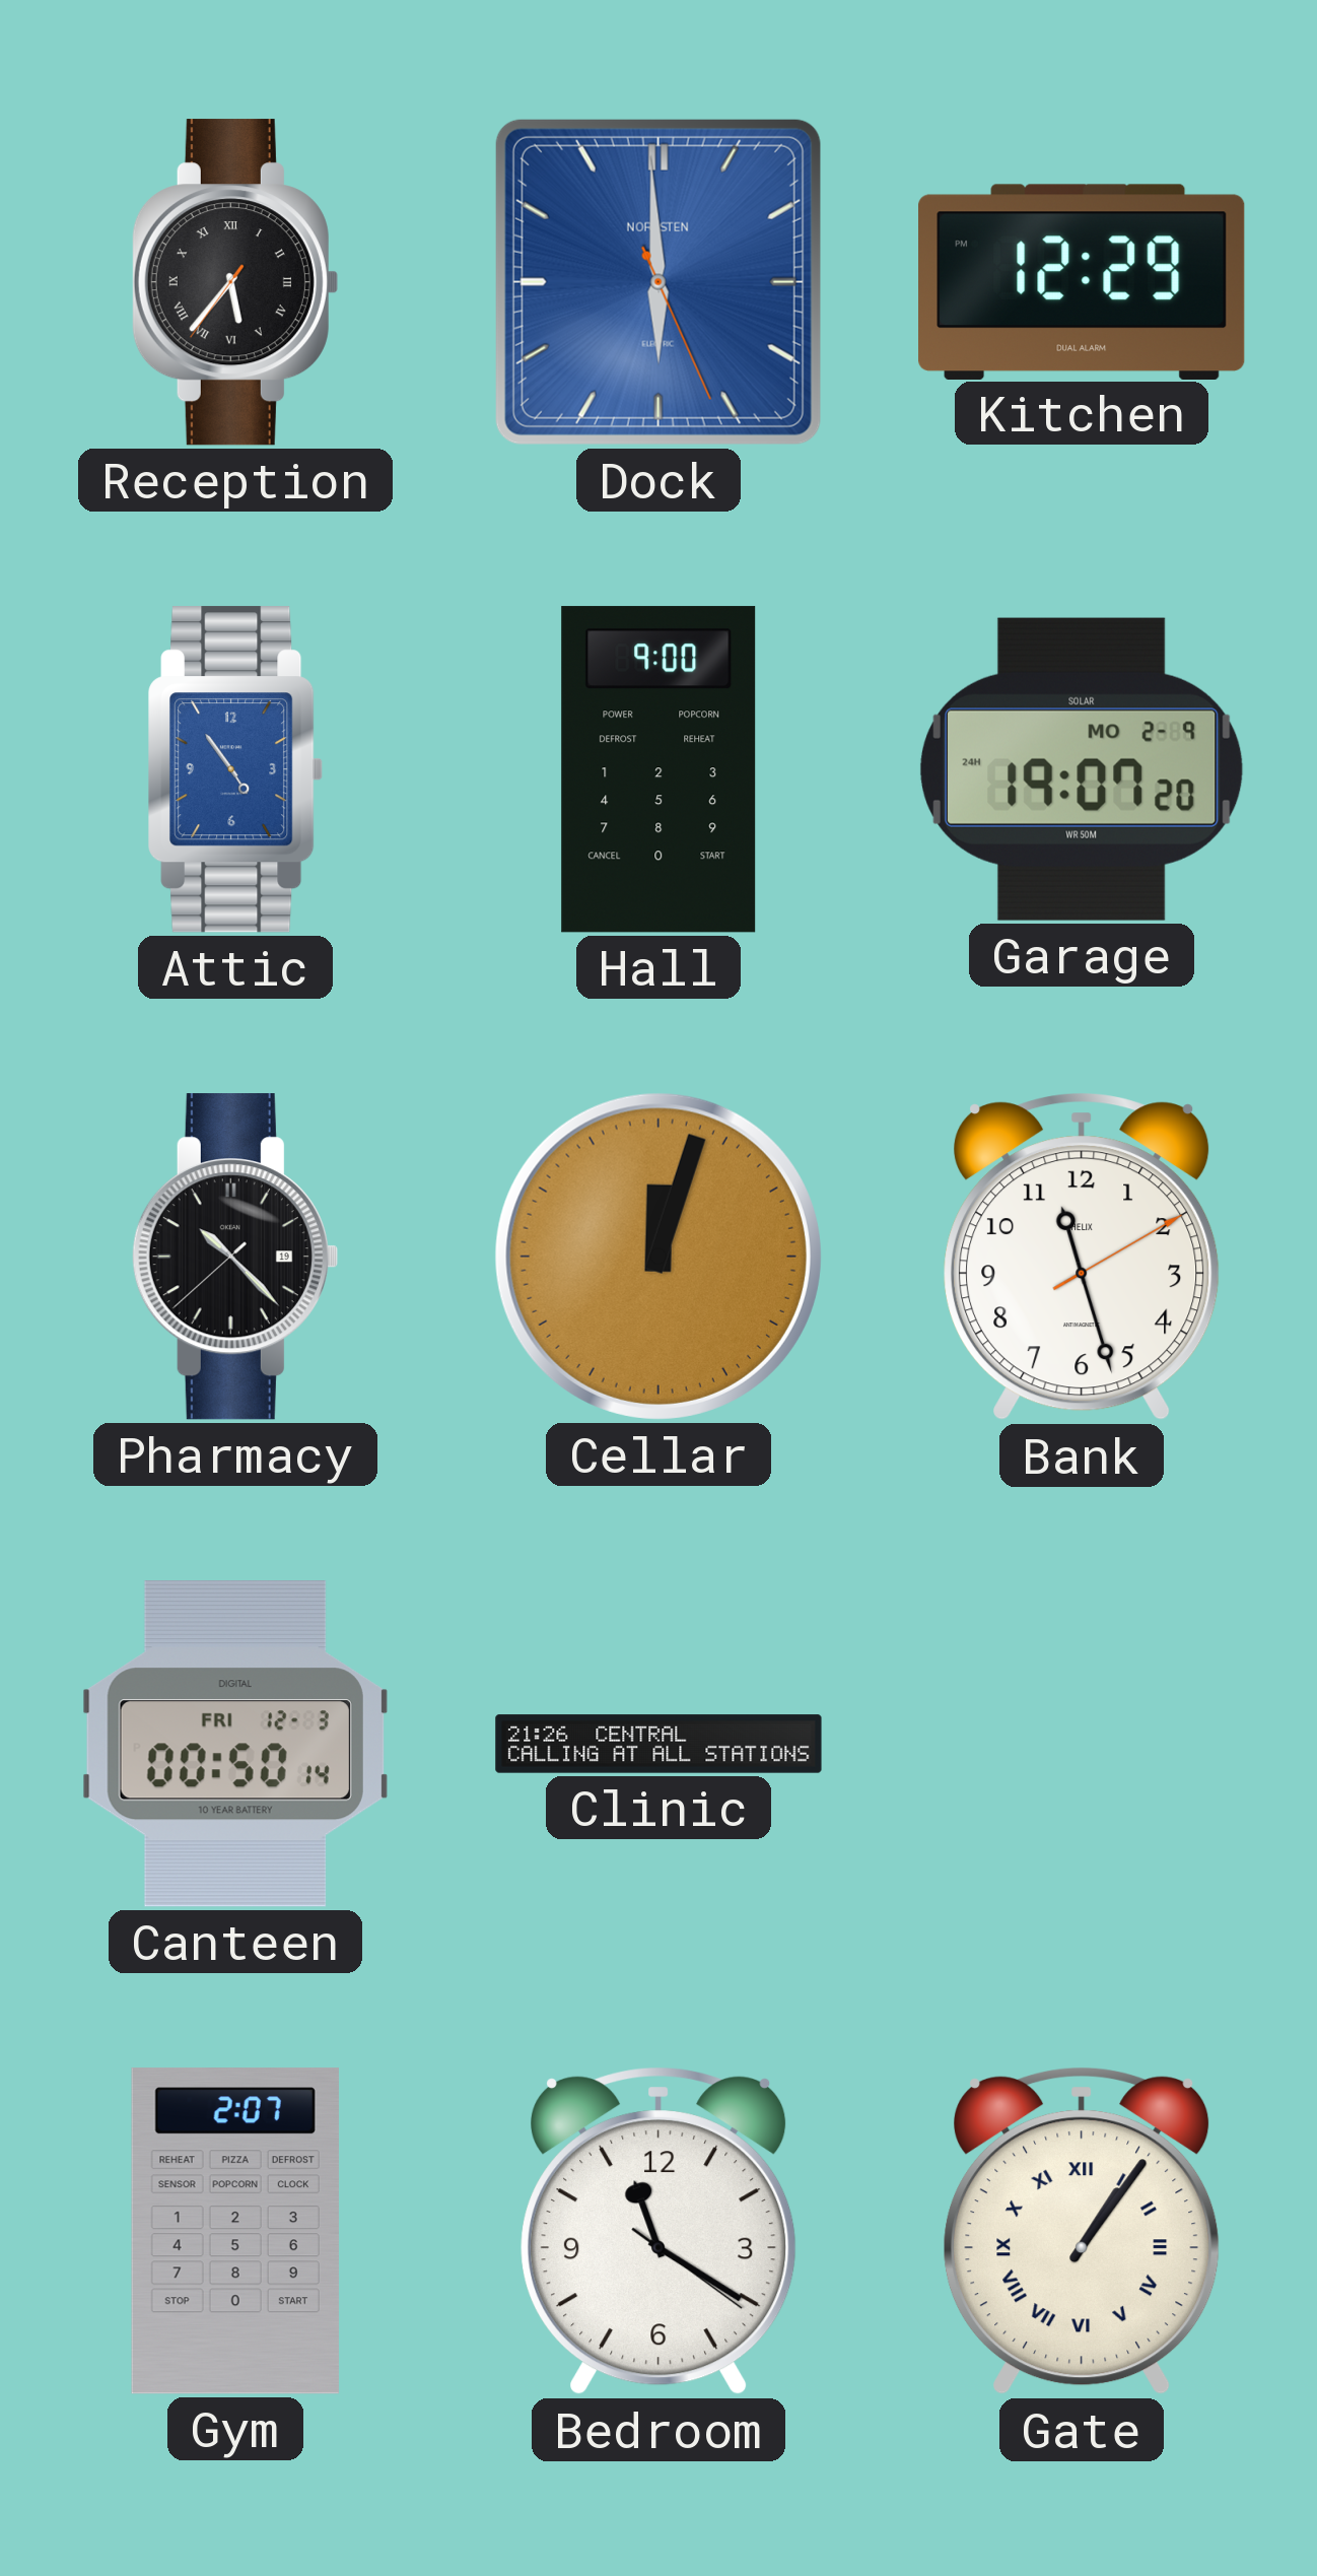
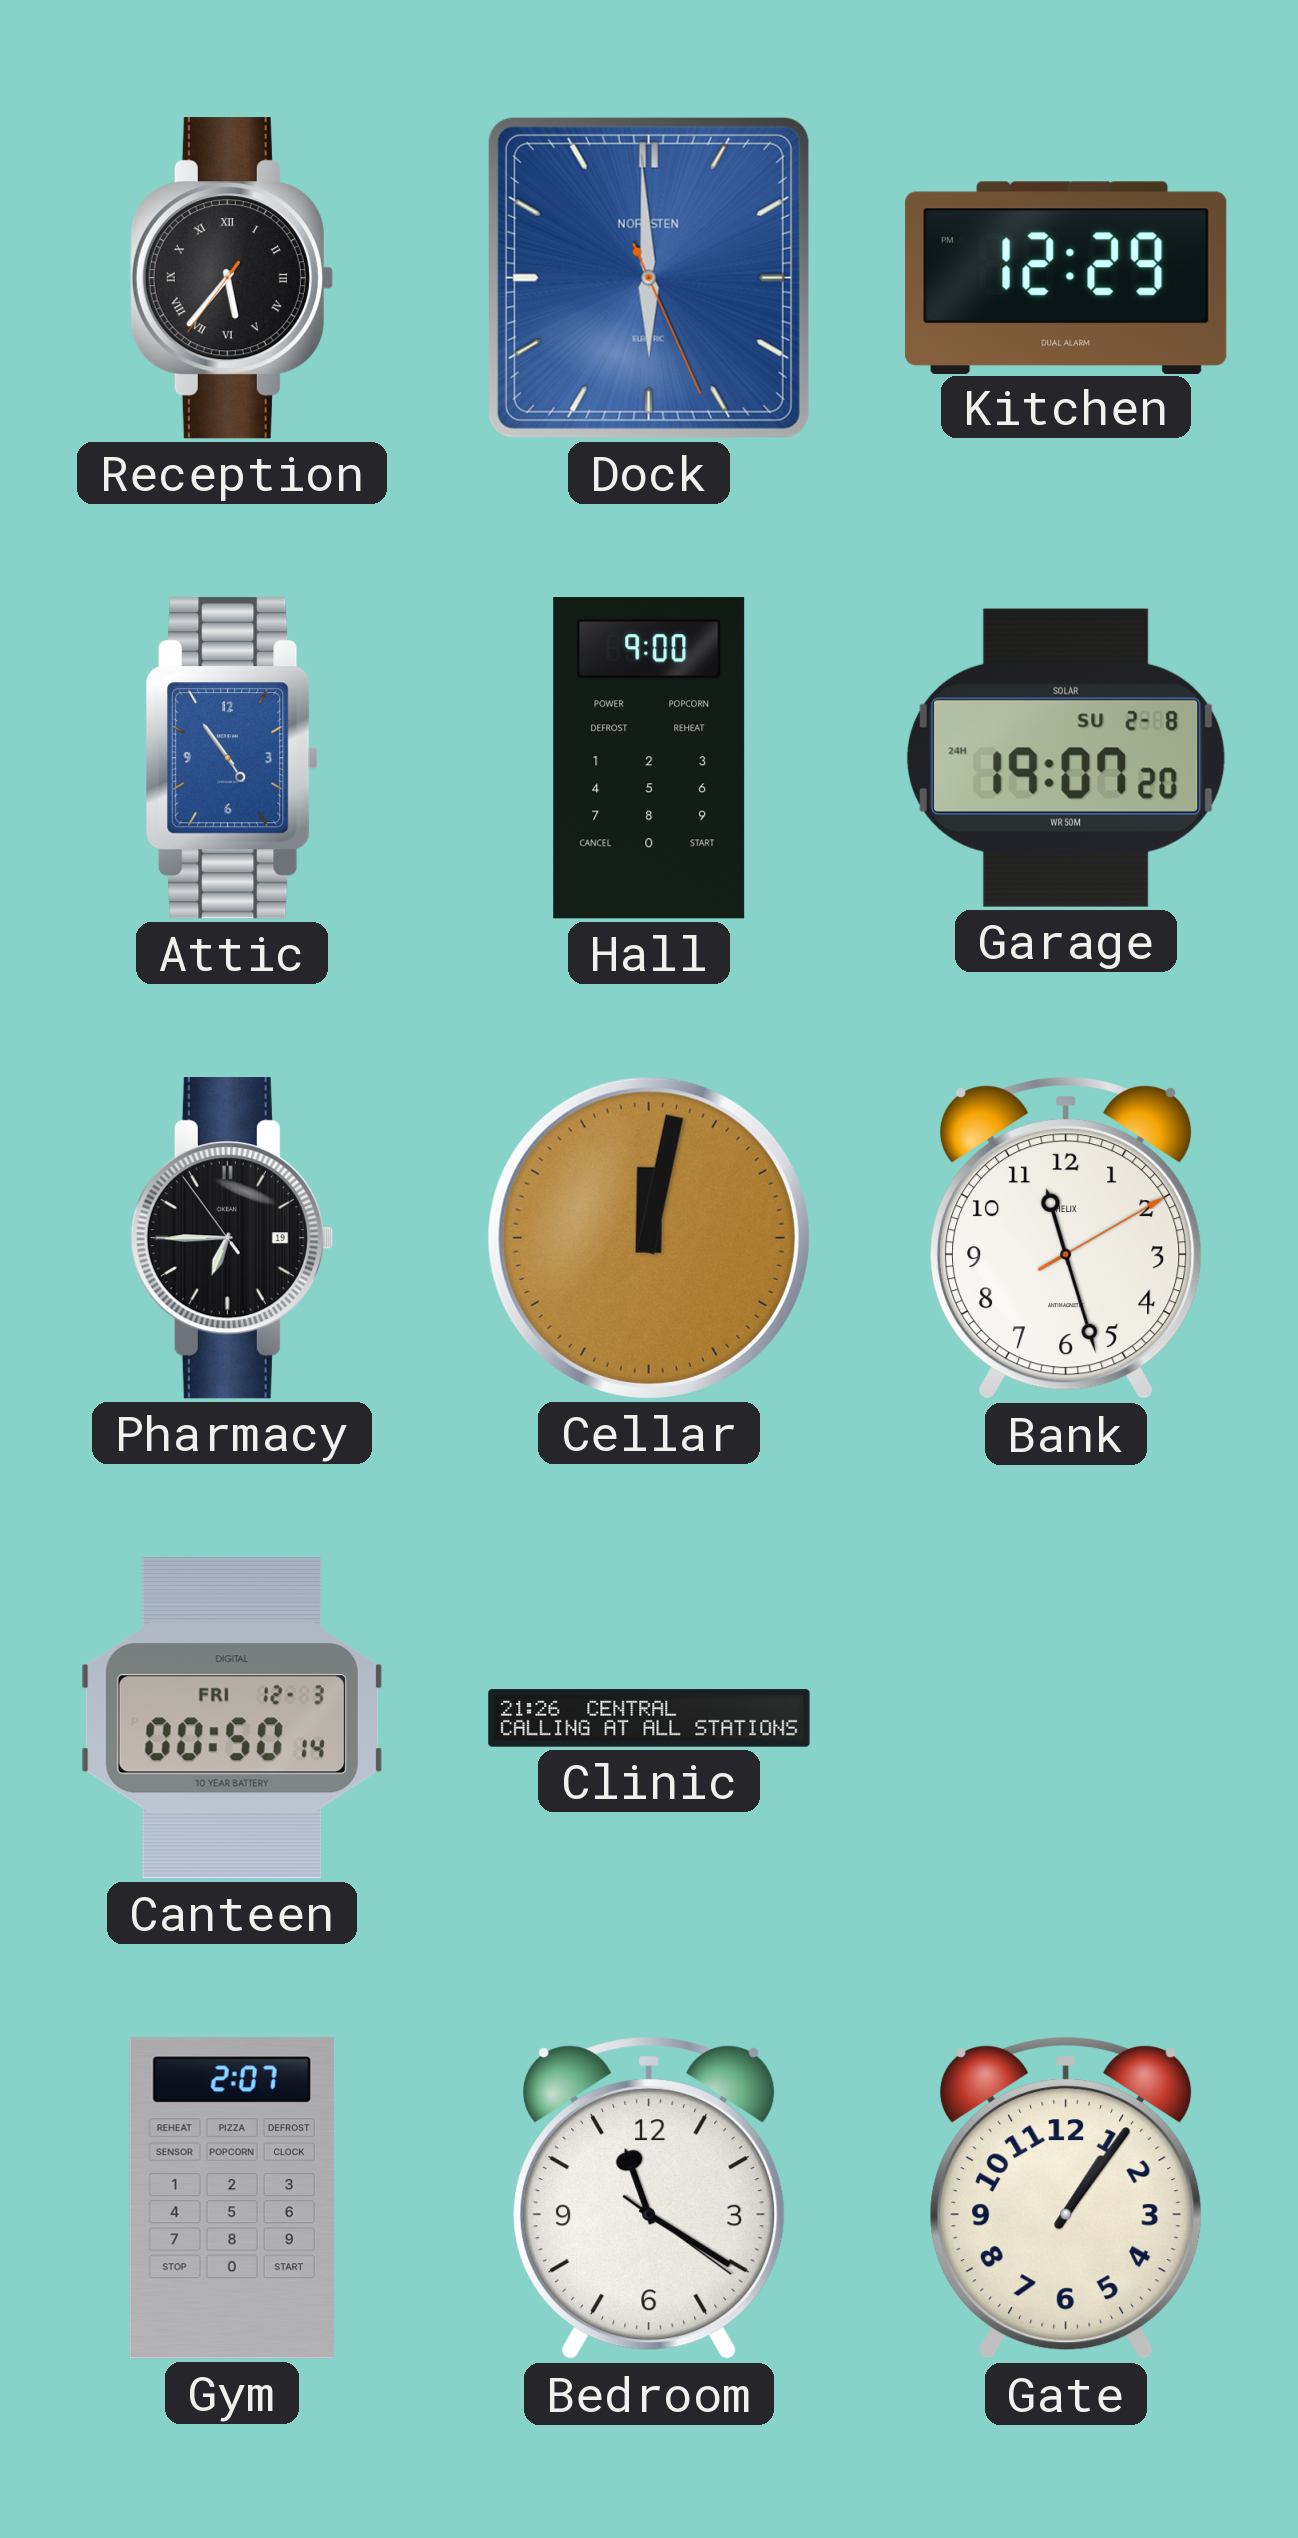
Garage date: MO 2-9 -> SU 2-8
Pharmacy: 10:22 -> 6:44
Cellar: 12:03 -> 12:02
Gate numerals: Roman -> Arabic
